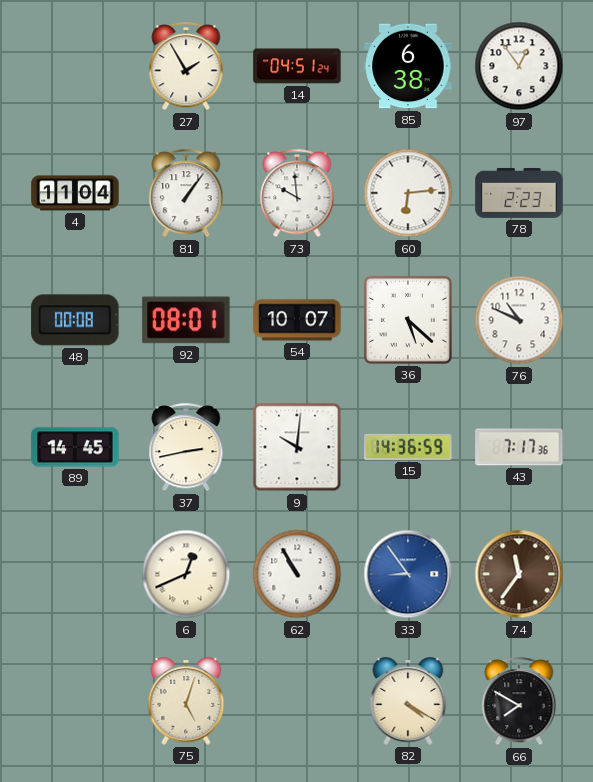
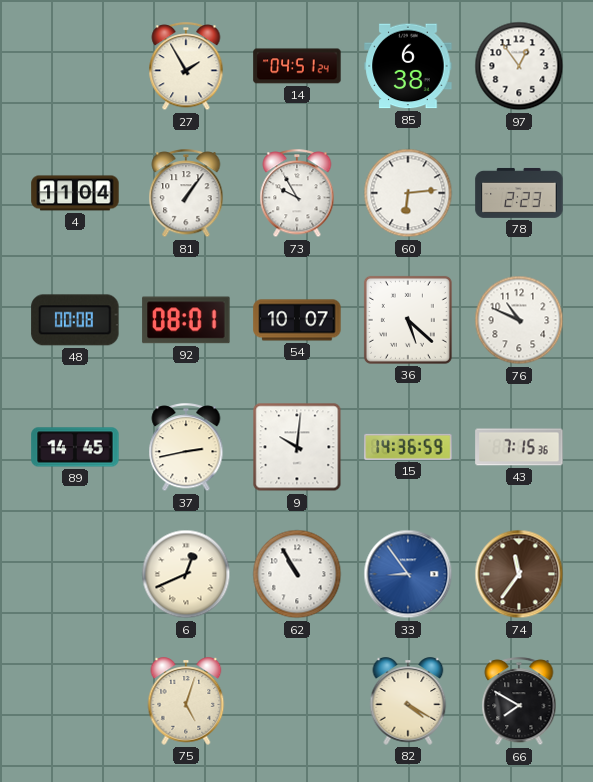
73: 9:59 -> 9:55
43: 7:17 -> 7:15
